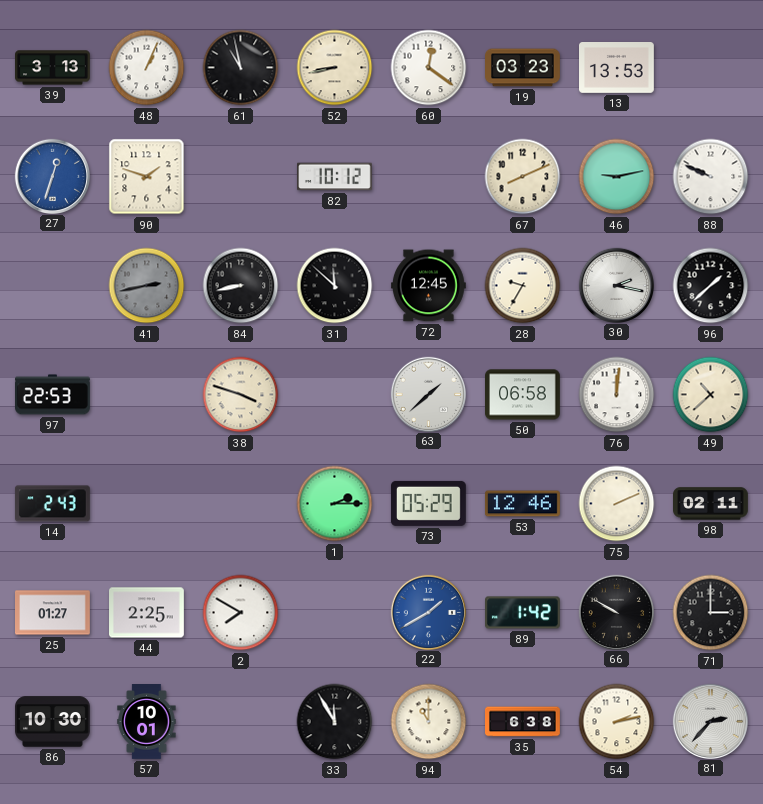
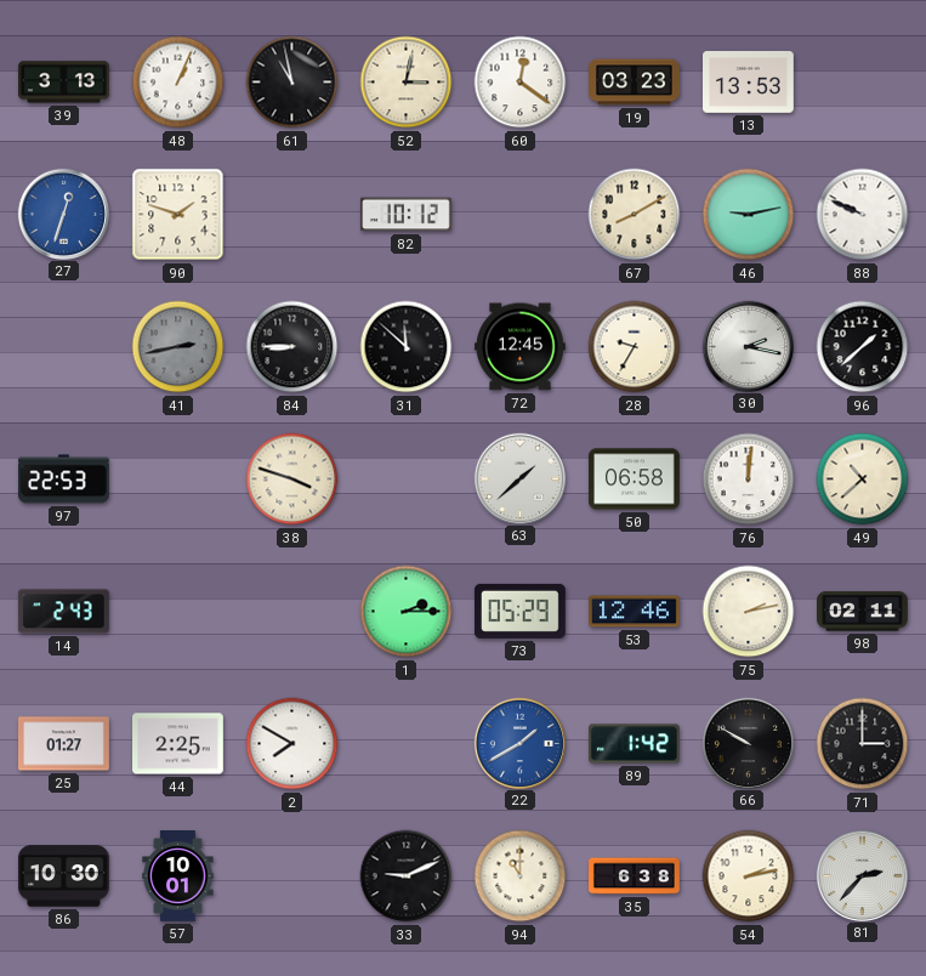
52: 8:43 -> 3:02
67: 8:11 -> 8:10
84: 8:43 -> 8:45
75: 2:11 -> 2:13
33: 11:55 -> 9:11
